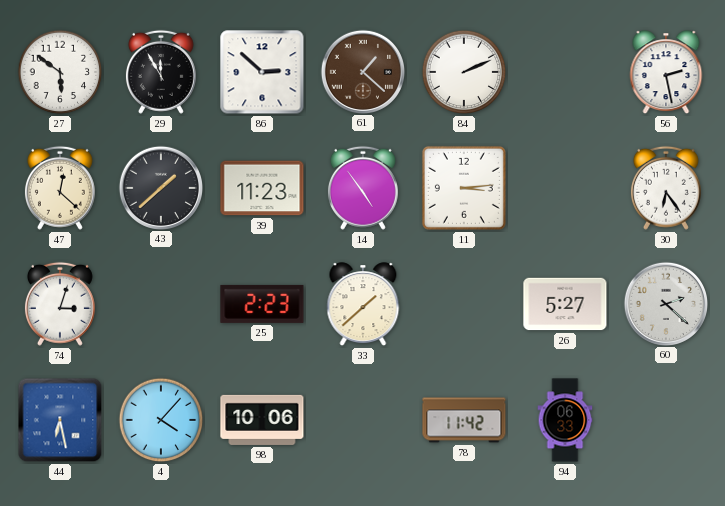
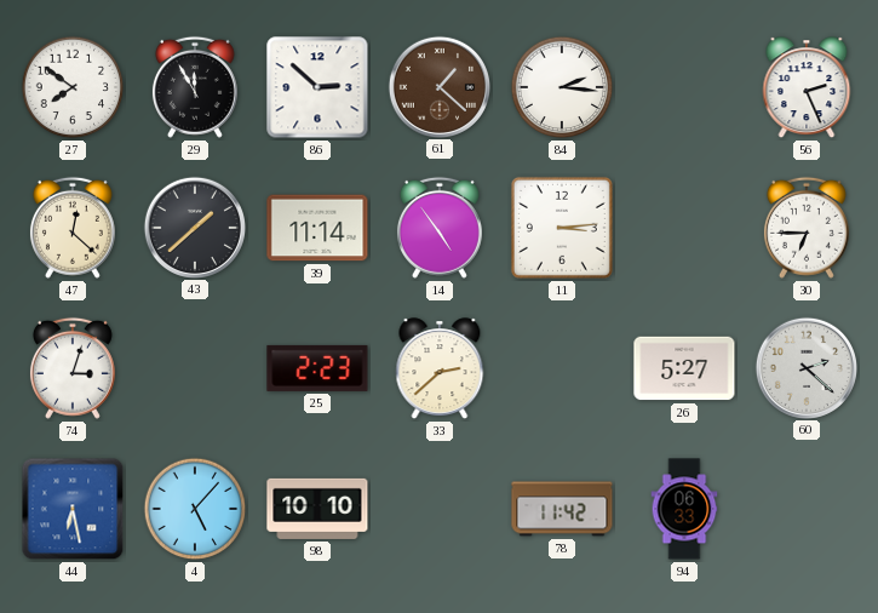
27: 5:51 -> 7:51
84: 2:11 -> 2:16
56: 2:28 -> 2:26
39: 11:23 -> 11:14
30: 6:24 -> 6:45
33: 1:38 -> 2:38
4: 4:07 -> 5:07
98: 10:06 -> 10:10
